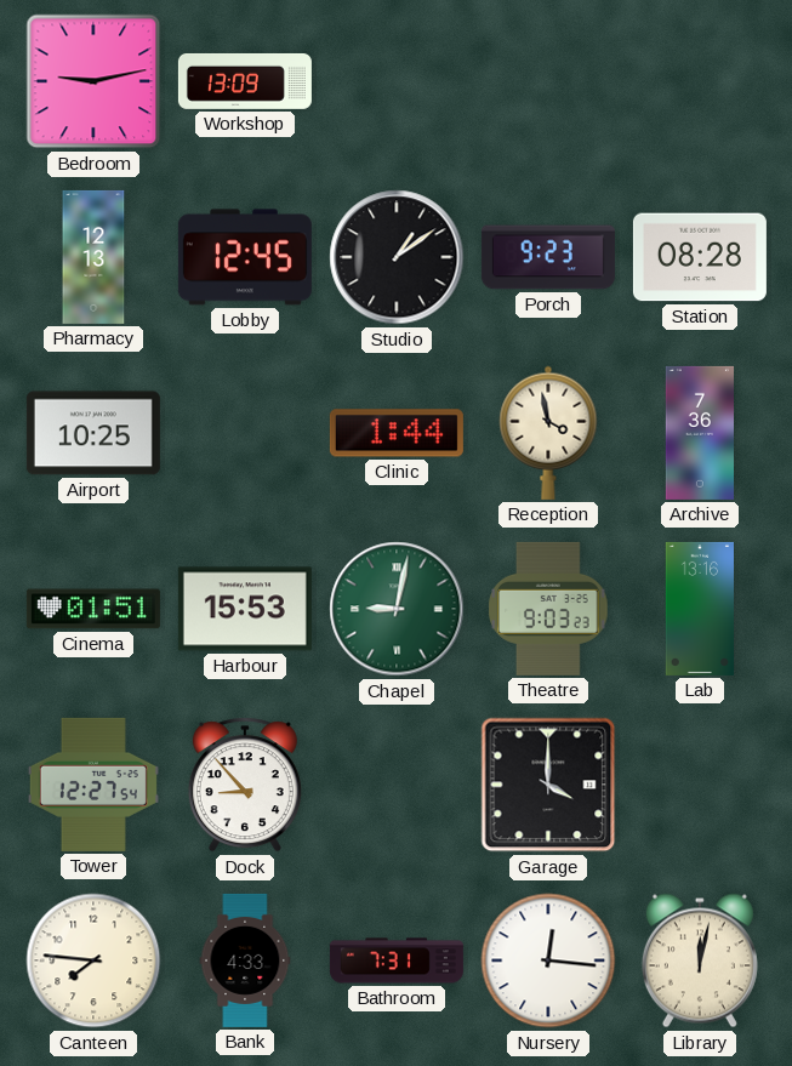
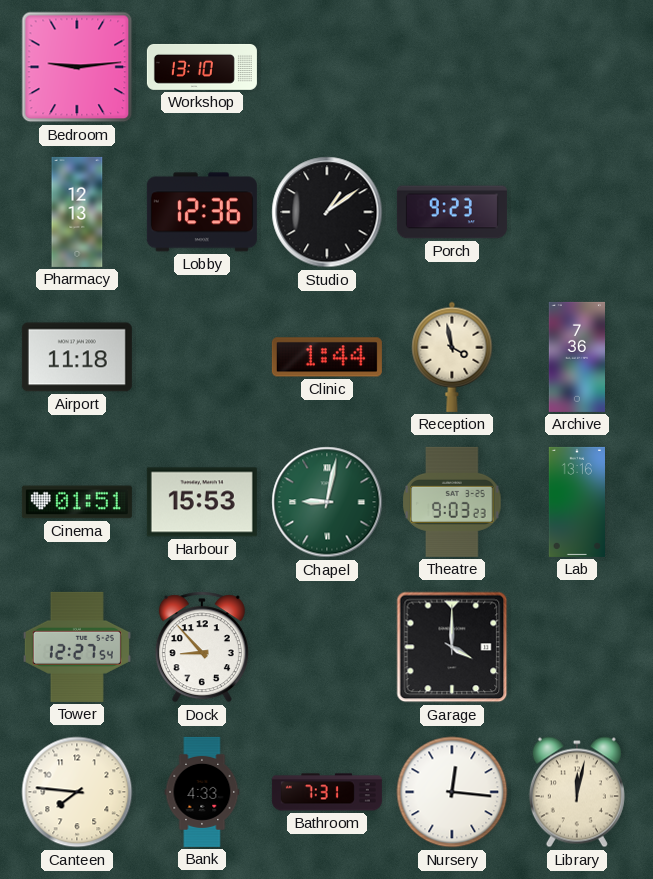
Bedroom: 9:13 -> 9:14
Workshop: 13:09 -> 13:10
Lobby: 12:45 -> 12:36
Station: 08:28 -> none
Airport: 10:25 -> 11:18
